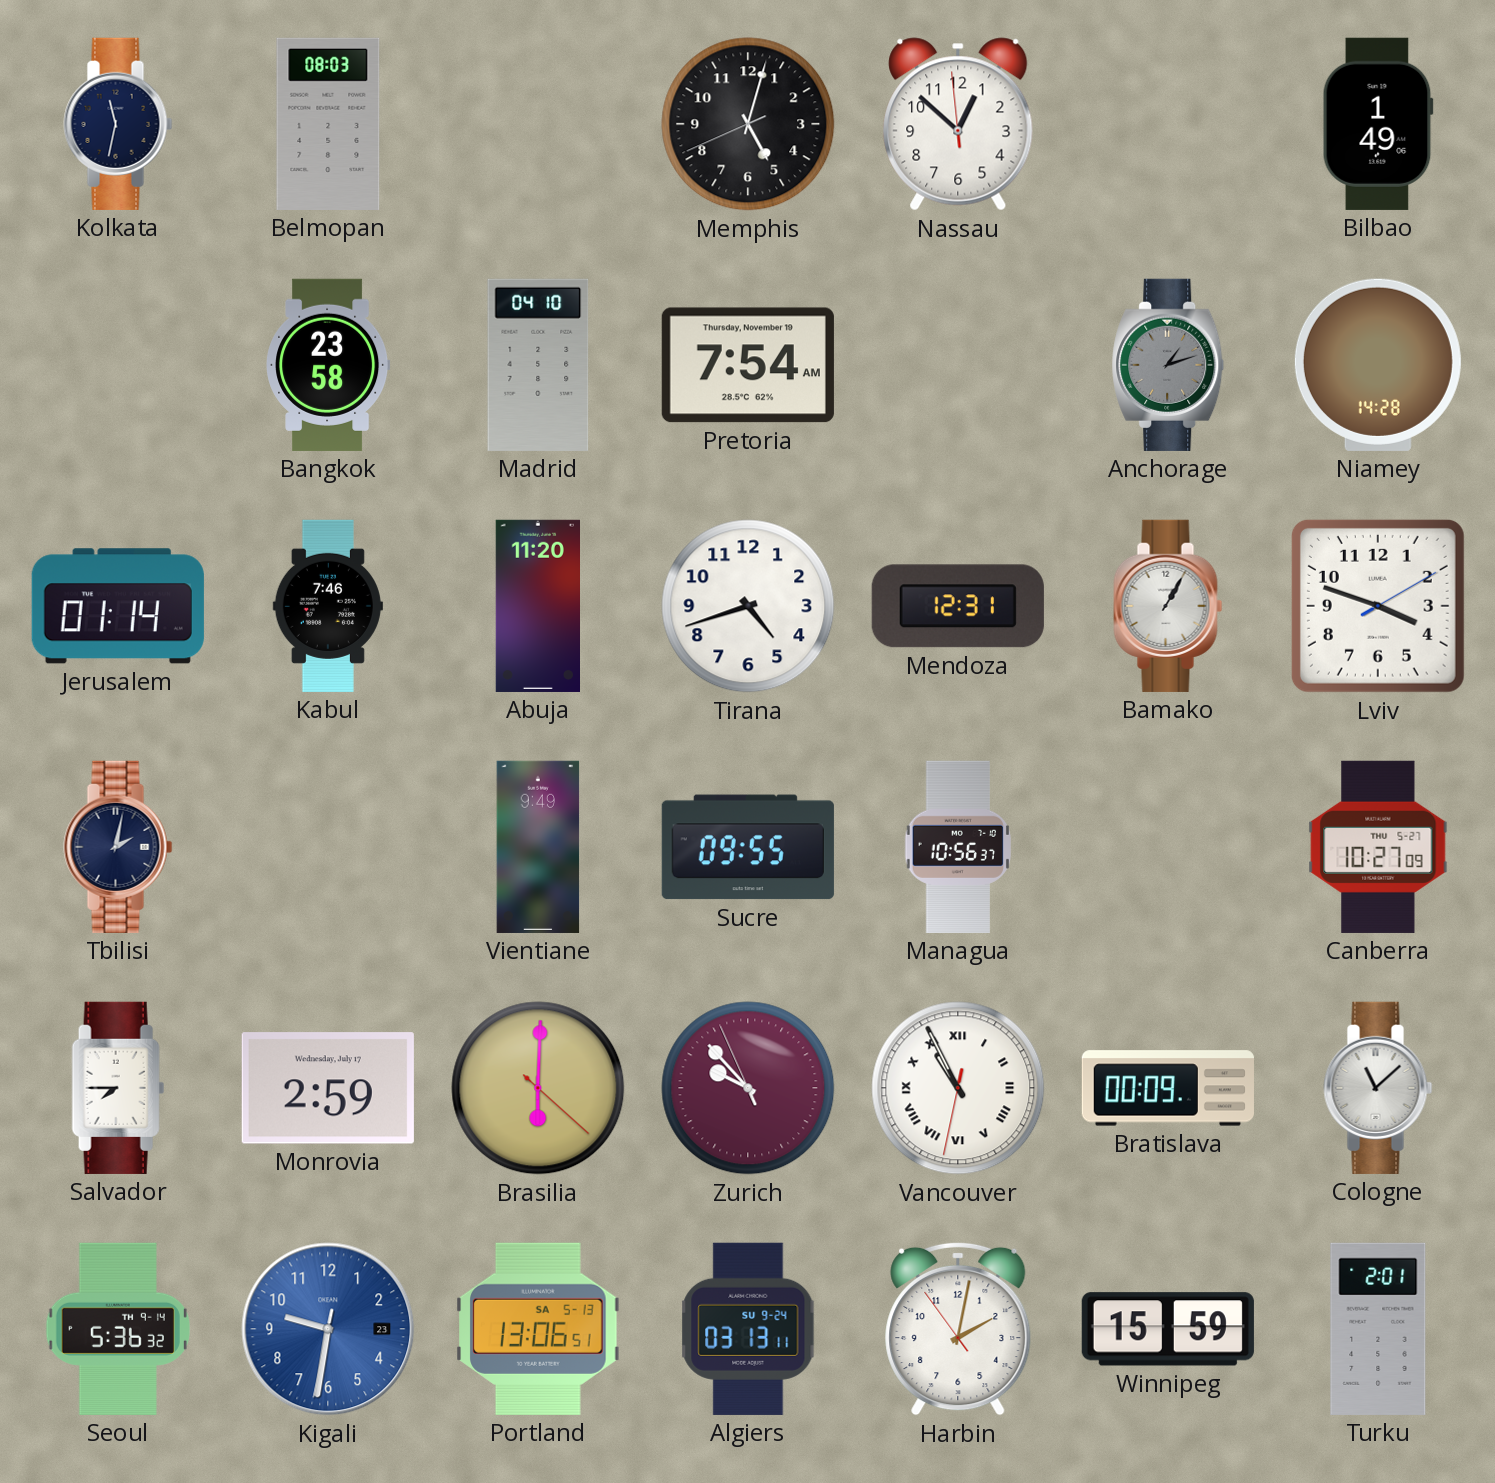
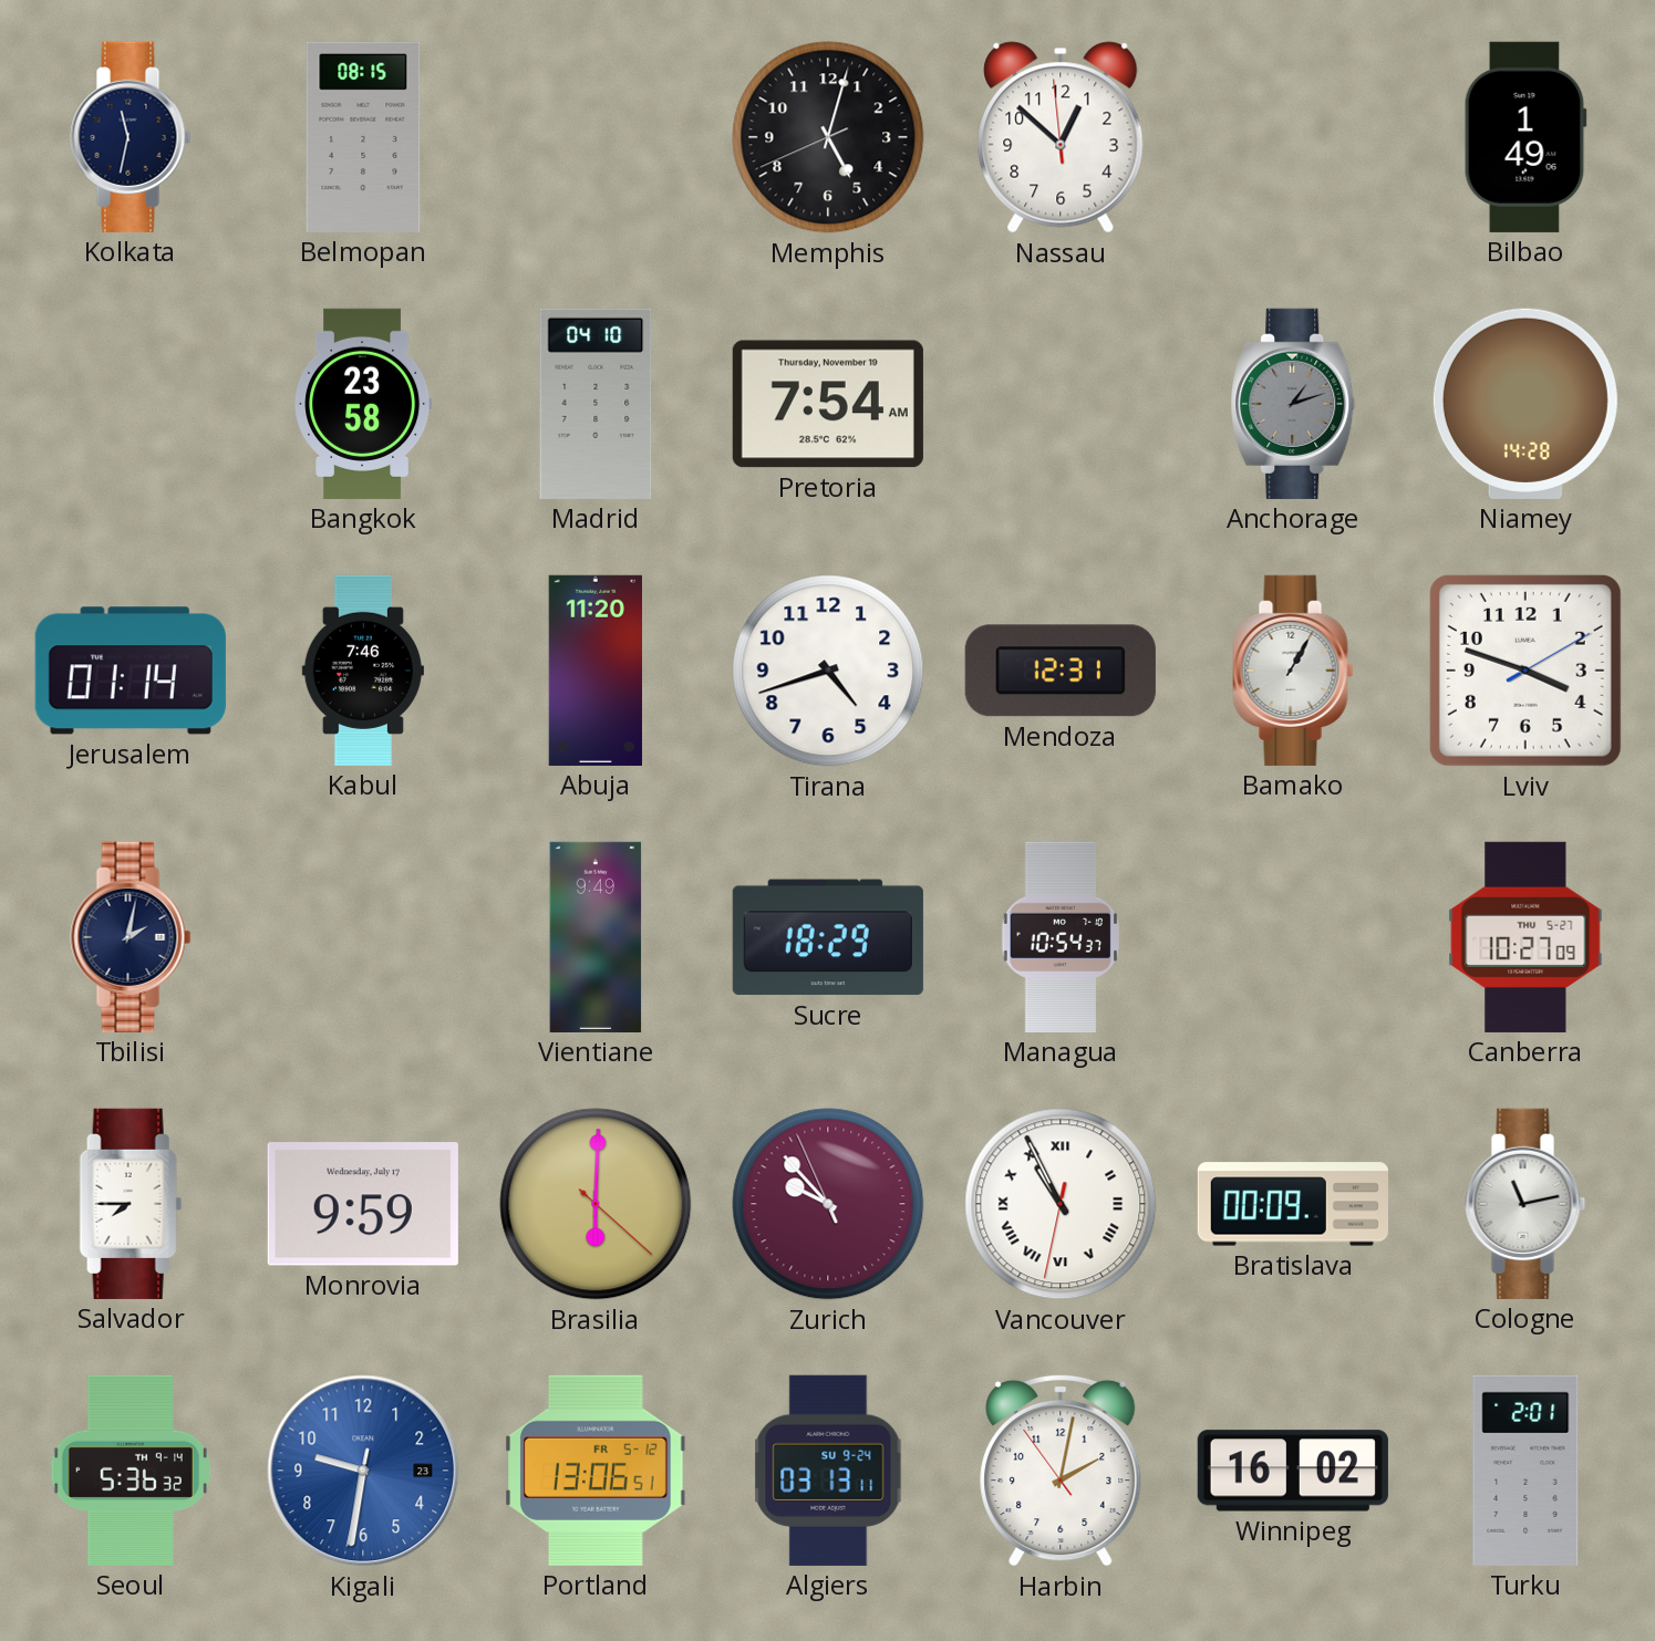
Belmopan: 08:03 -> 08:15
Sucre: 09:55 -> 18:29
Managua: 10:56 -> 10:54
Monrovia: 2:59 -> 9:59
Cologne: 11:08 -> 11:13
Portland date: SA 5-13 -> FR 5-12
Winnipeg: 15:59 -> 16:02
